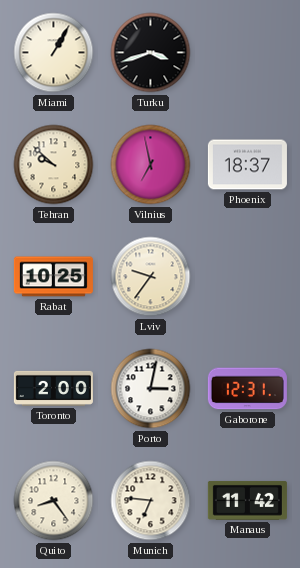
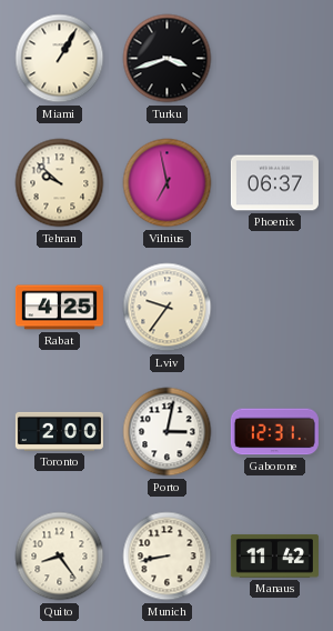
Phoenix: 18:37 -> 06:37
Rabat: 10:25 -> 4:25
Munich: 6:46 -> 8:43
